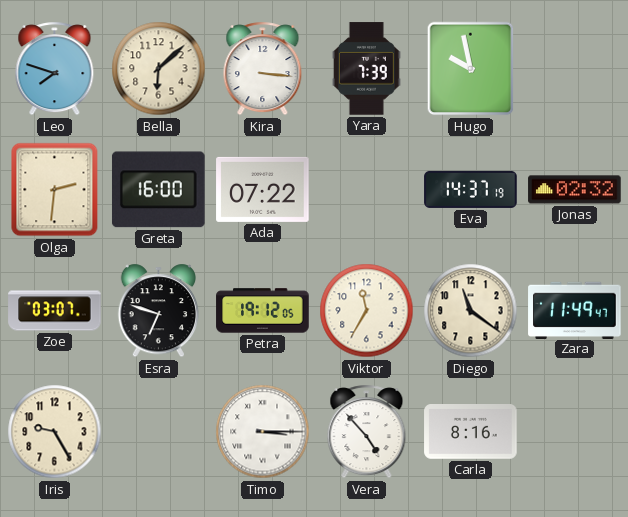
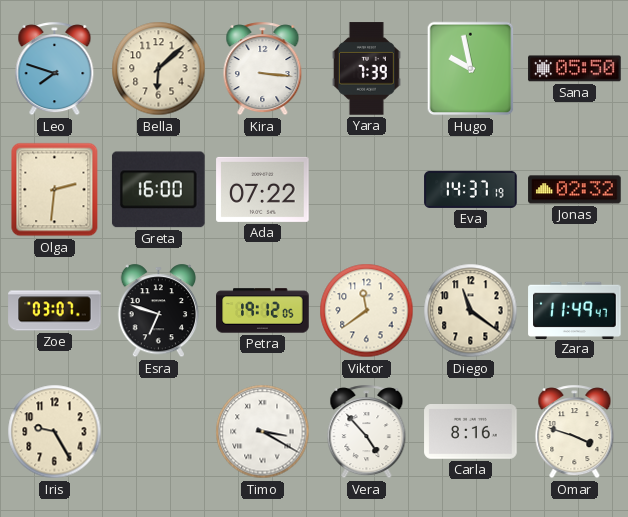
Sana: none -> 05:50
Viktor: 11:35 -> 11:39
Timo: 3:15 -> 3:20
Omar: none -> 3:48
